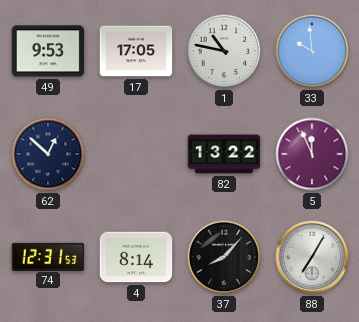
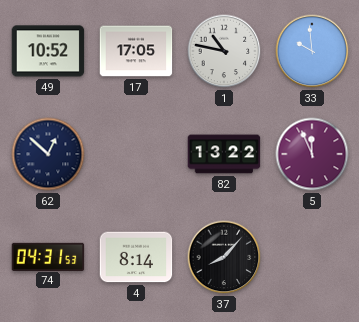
49: 9:53 -> 10:52
74: 12:31 -> 04:31
88: 7:05 -> none
